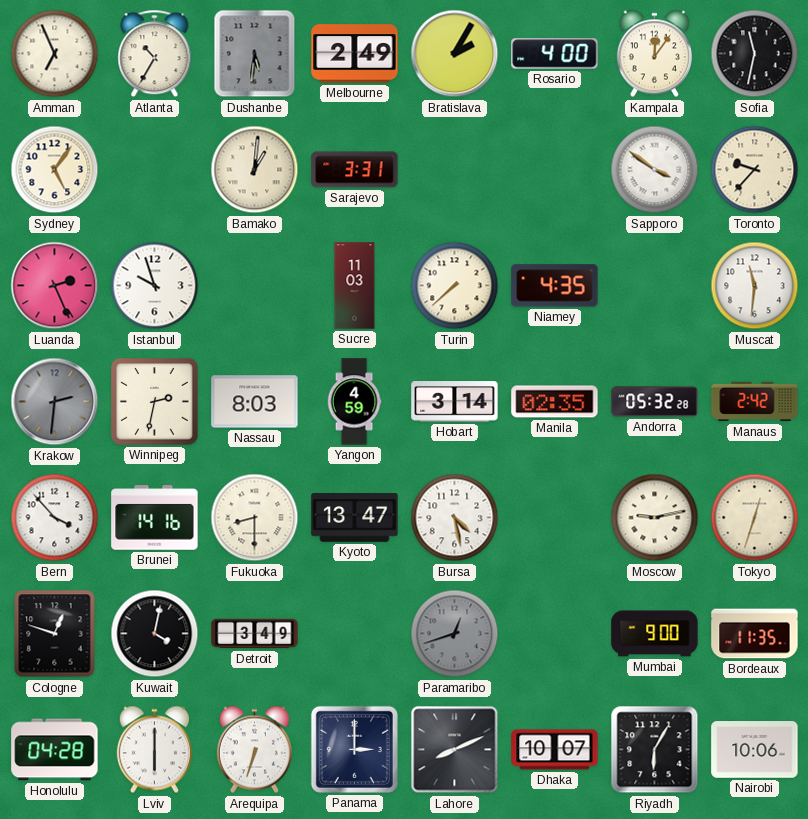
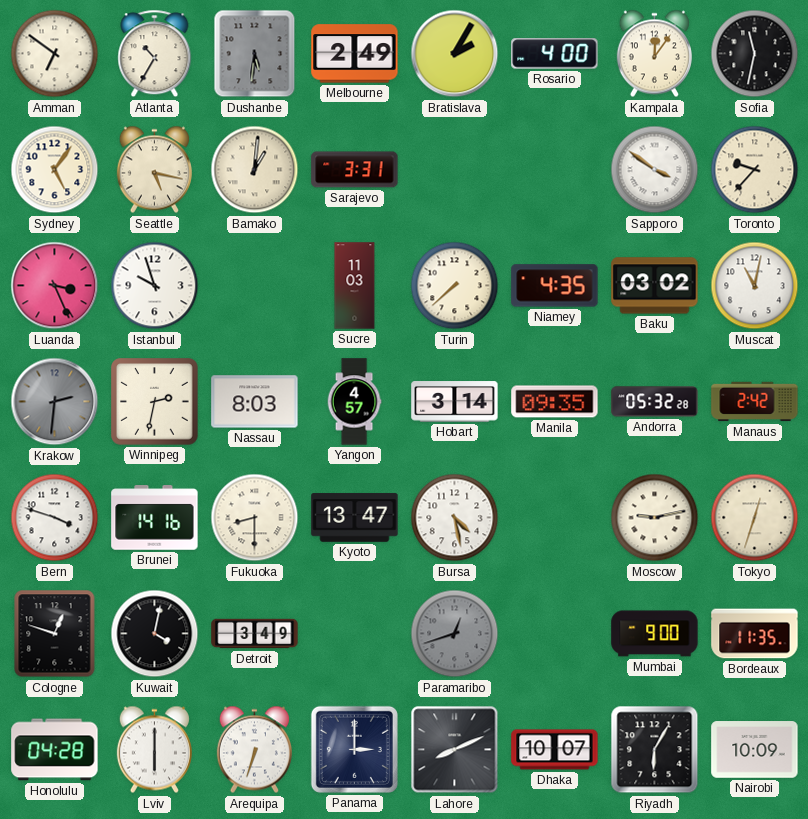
Amman: 6:56 -> 6:51
Seattle: none -> 5:17
Luanda: 2:26 -> 3:26
Baku: none -> 03:02
Muscat: 11:31 -> 11:02
Yangon: 4:59 -> 4:57
Manila: 02:35 -> 09:35
Bern: 3:53 -> 3:48
Nairobi: 10:06 -> 10:09
